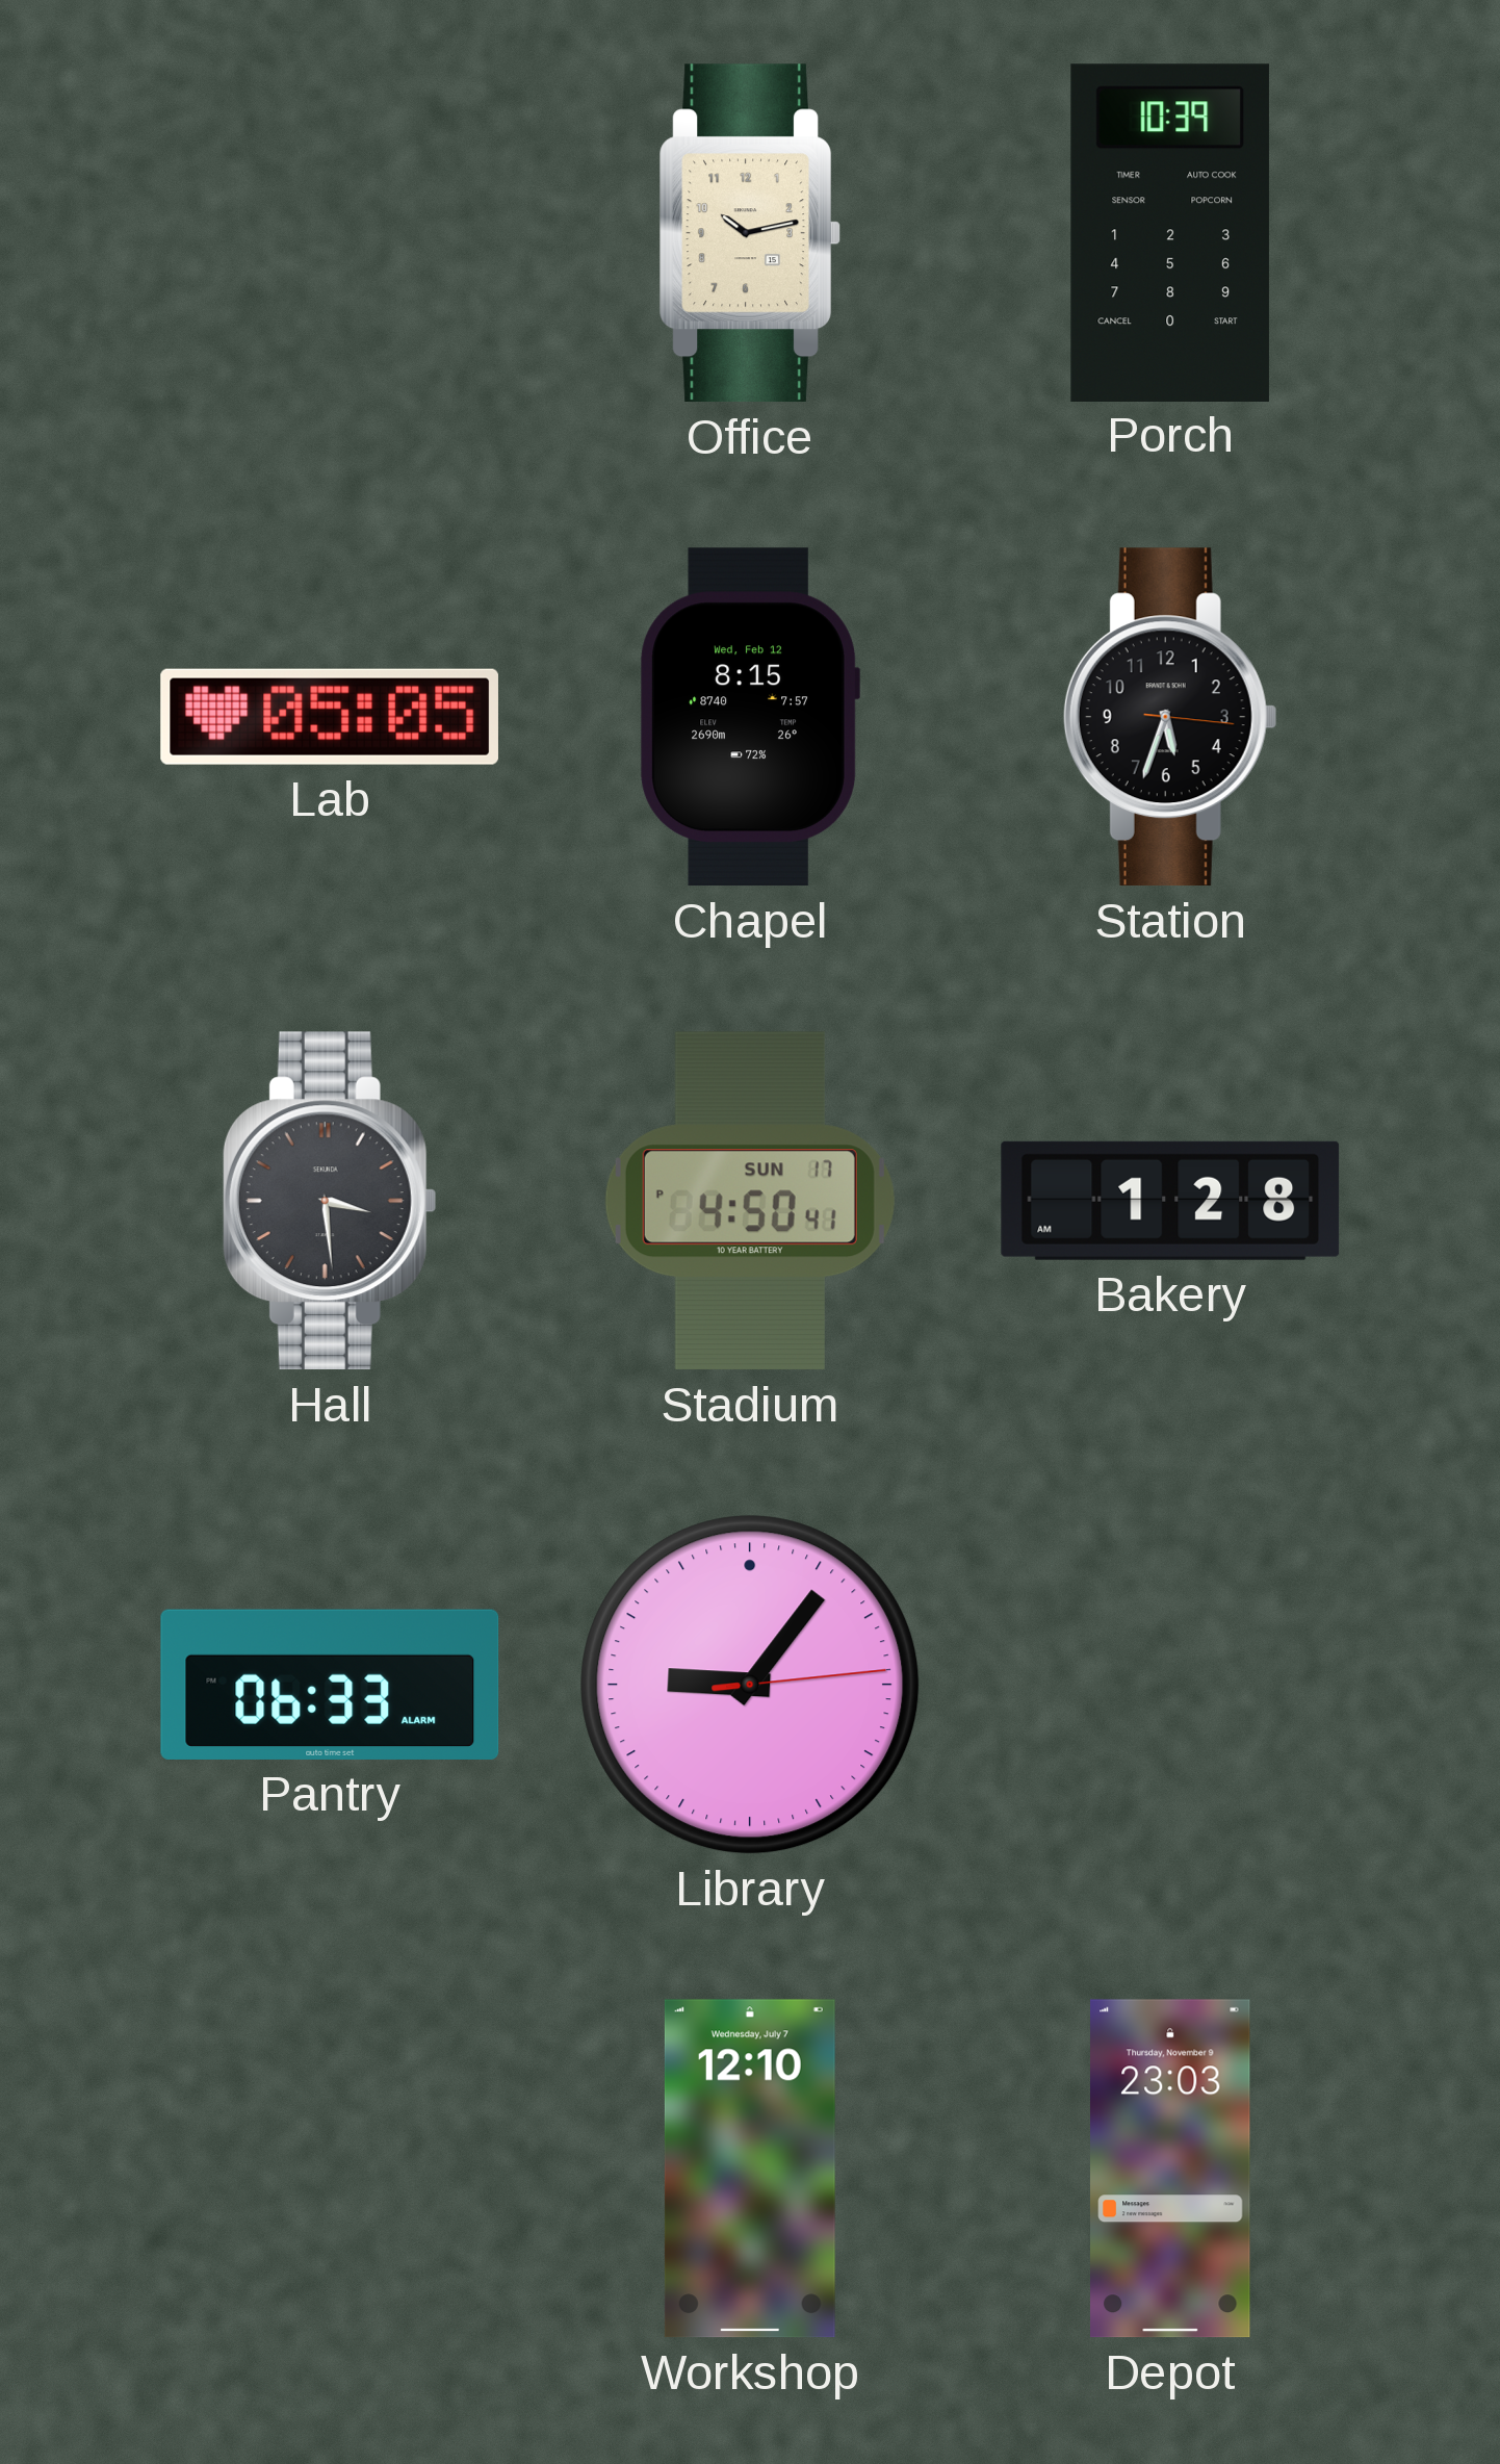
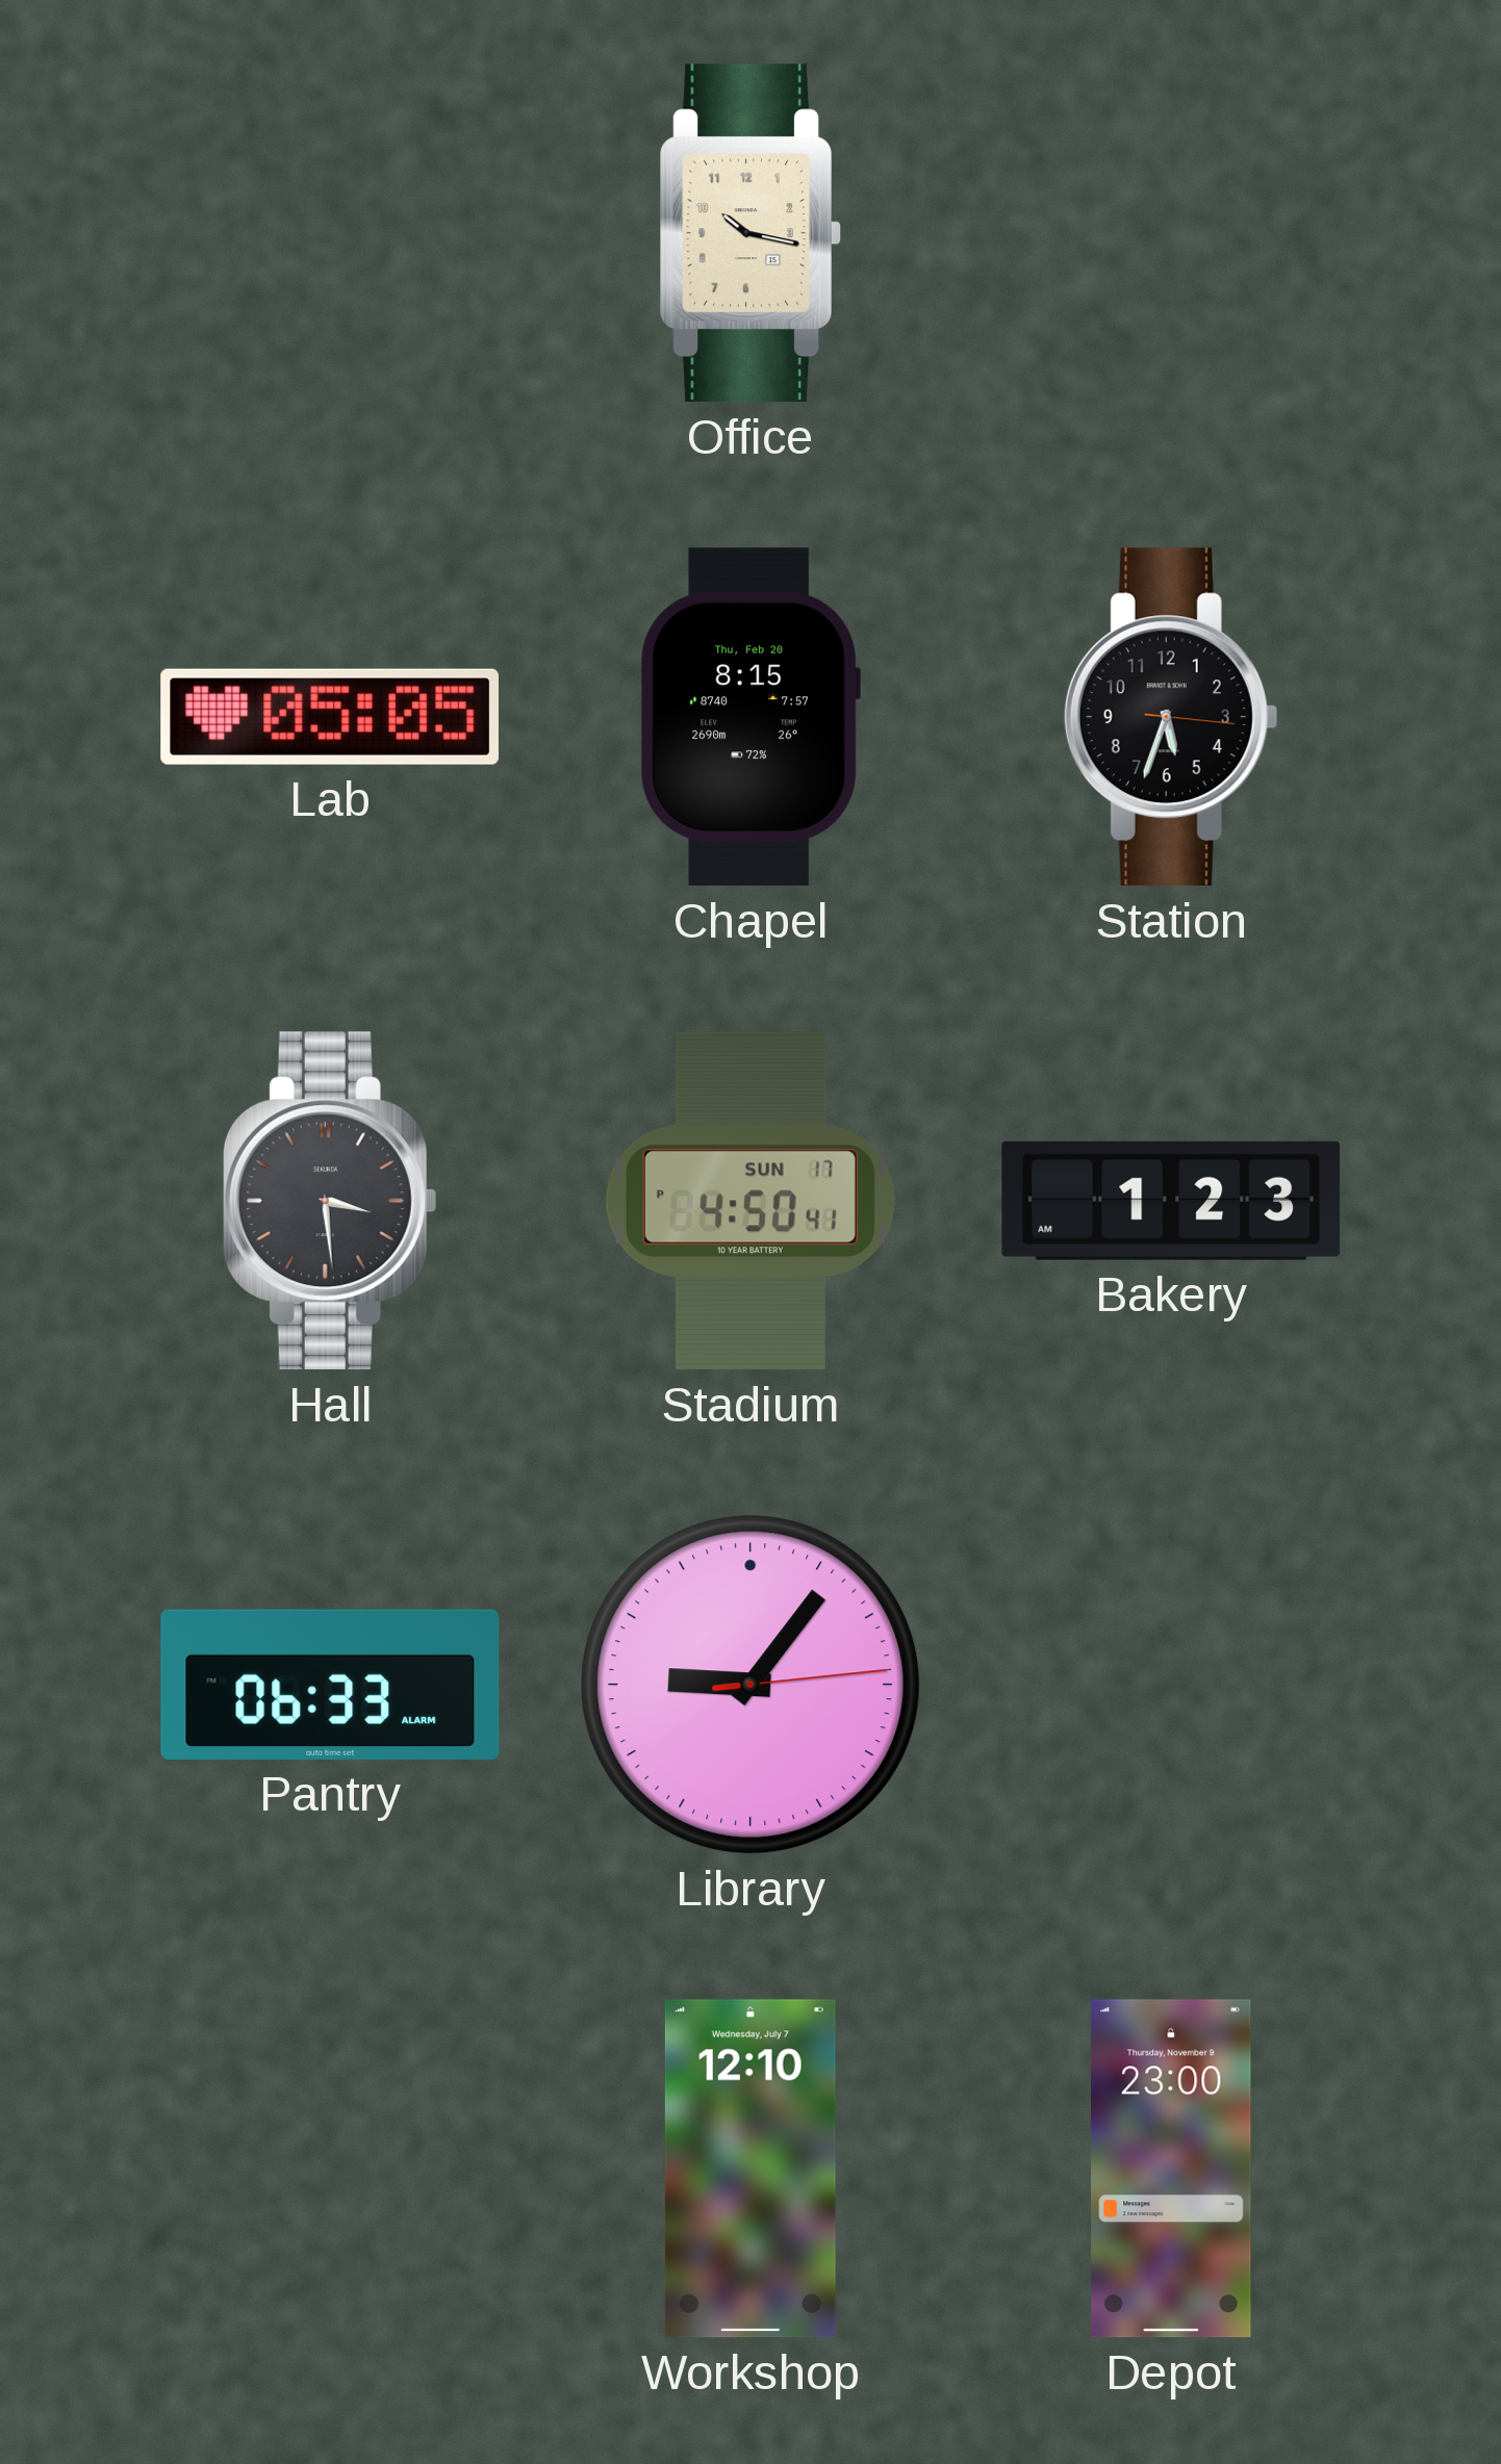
Office: 10:13 -> 10:17
Porch: 10:39 -> none
Chapel date: Wed, Feb 12 -> Thu, Feb 20
Bakery: 1:28 -> 1:23
Depot: 23:03 -> 23:00
